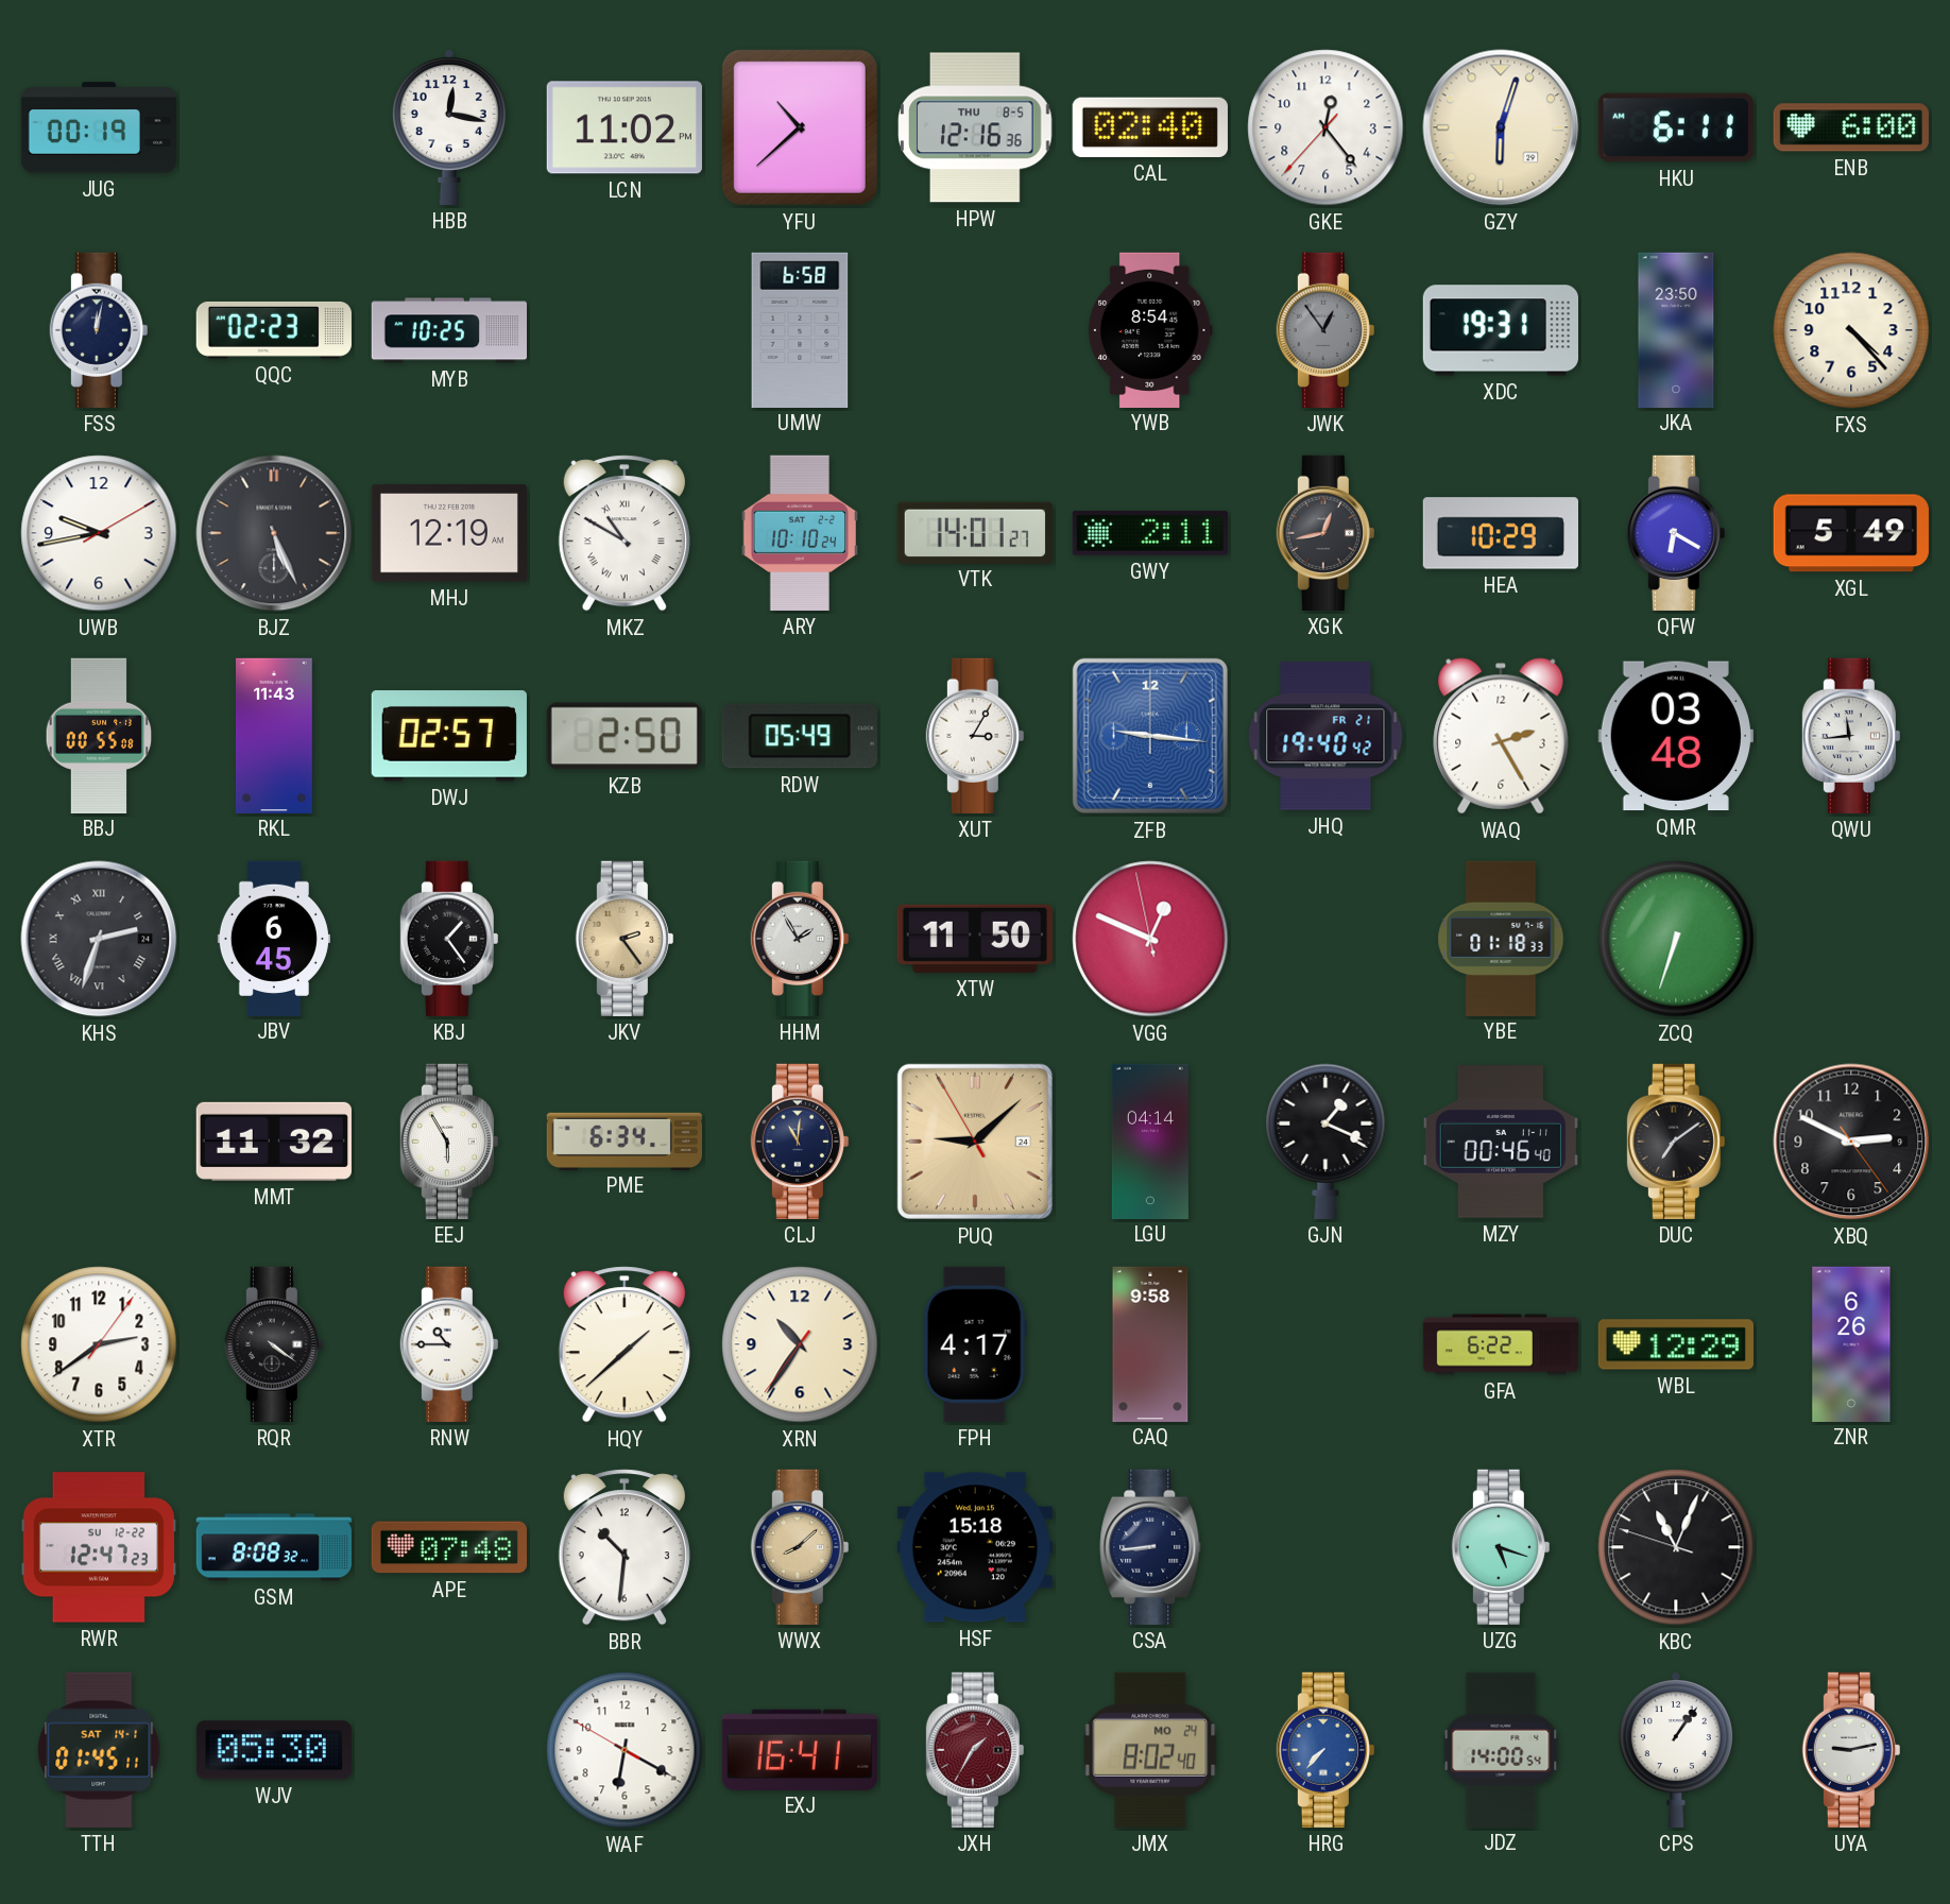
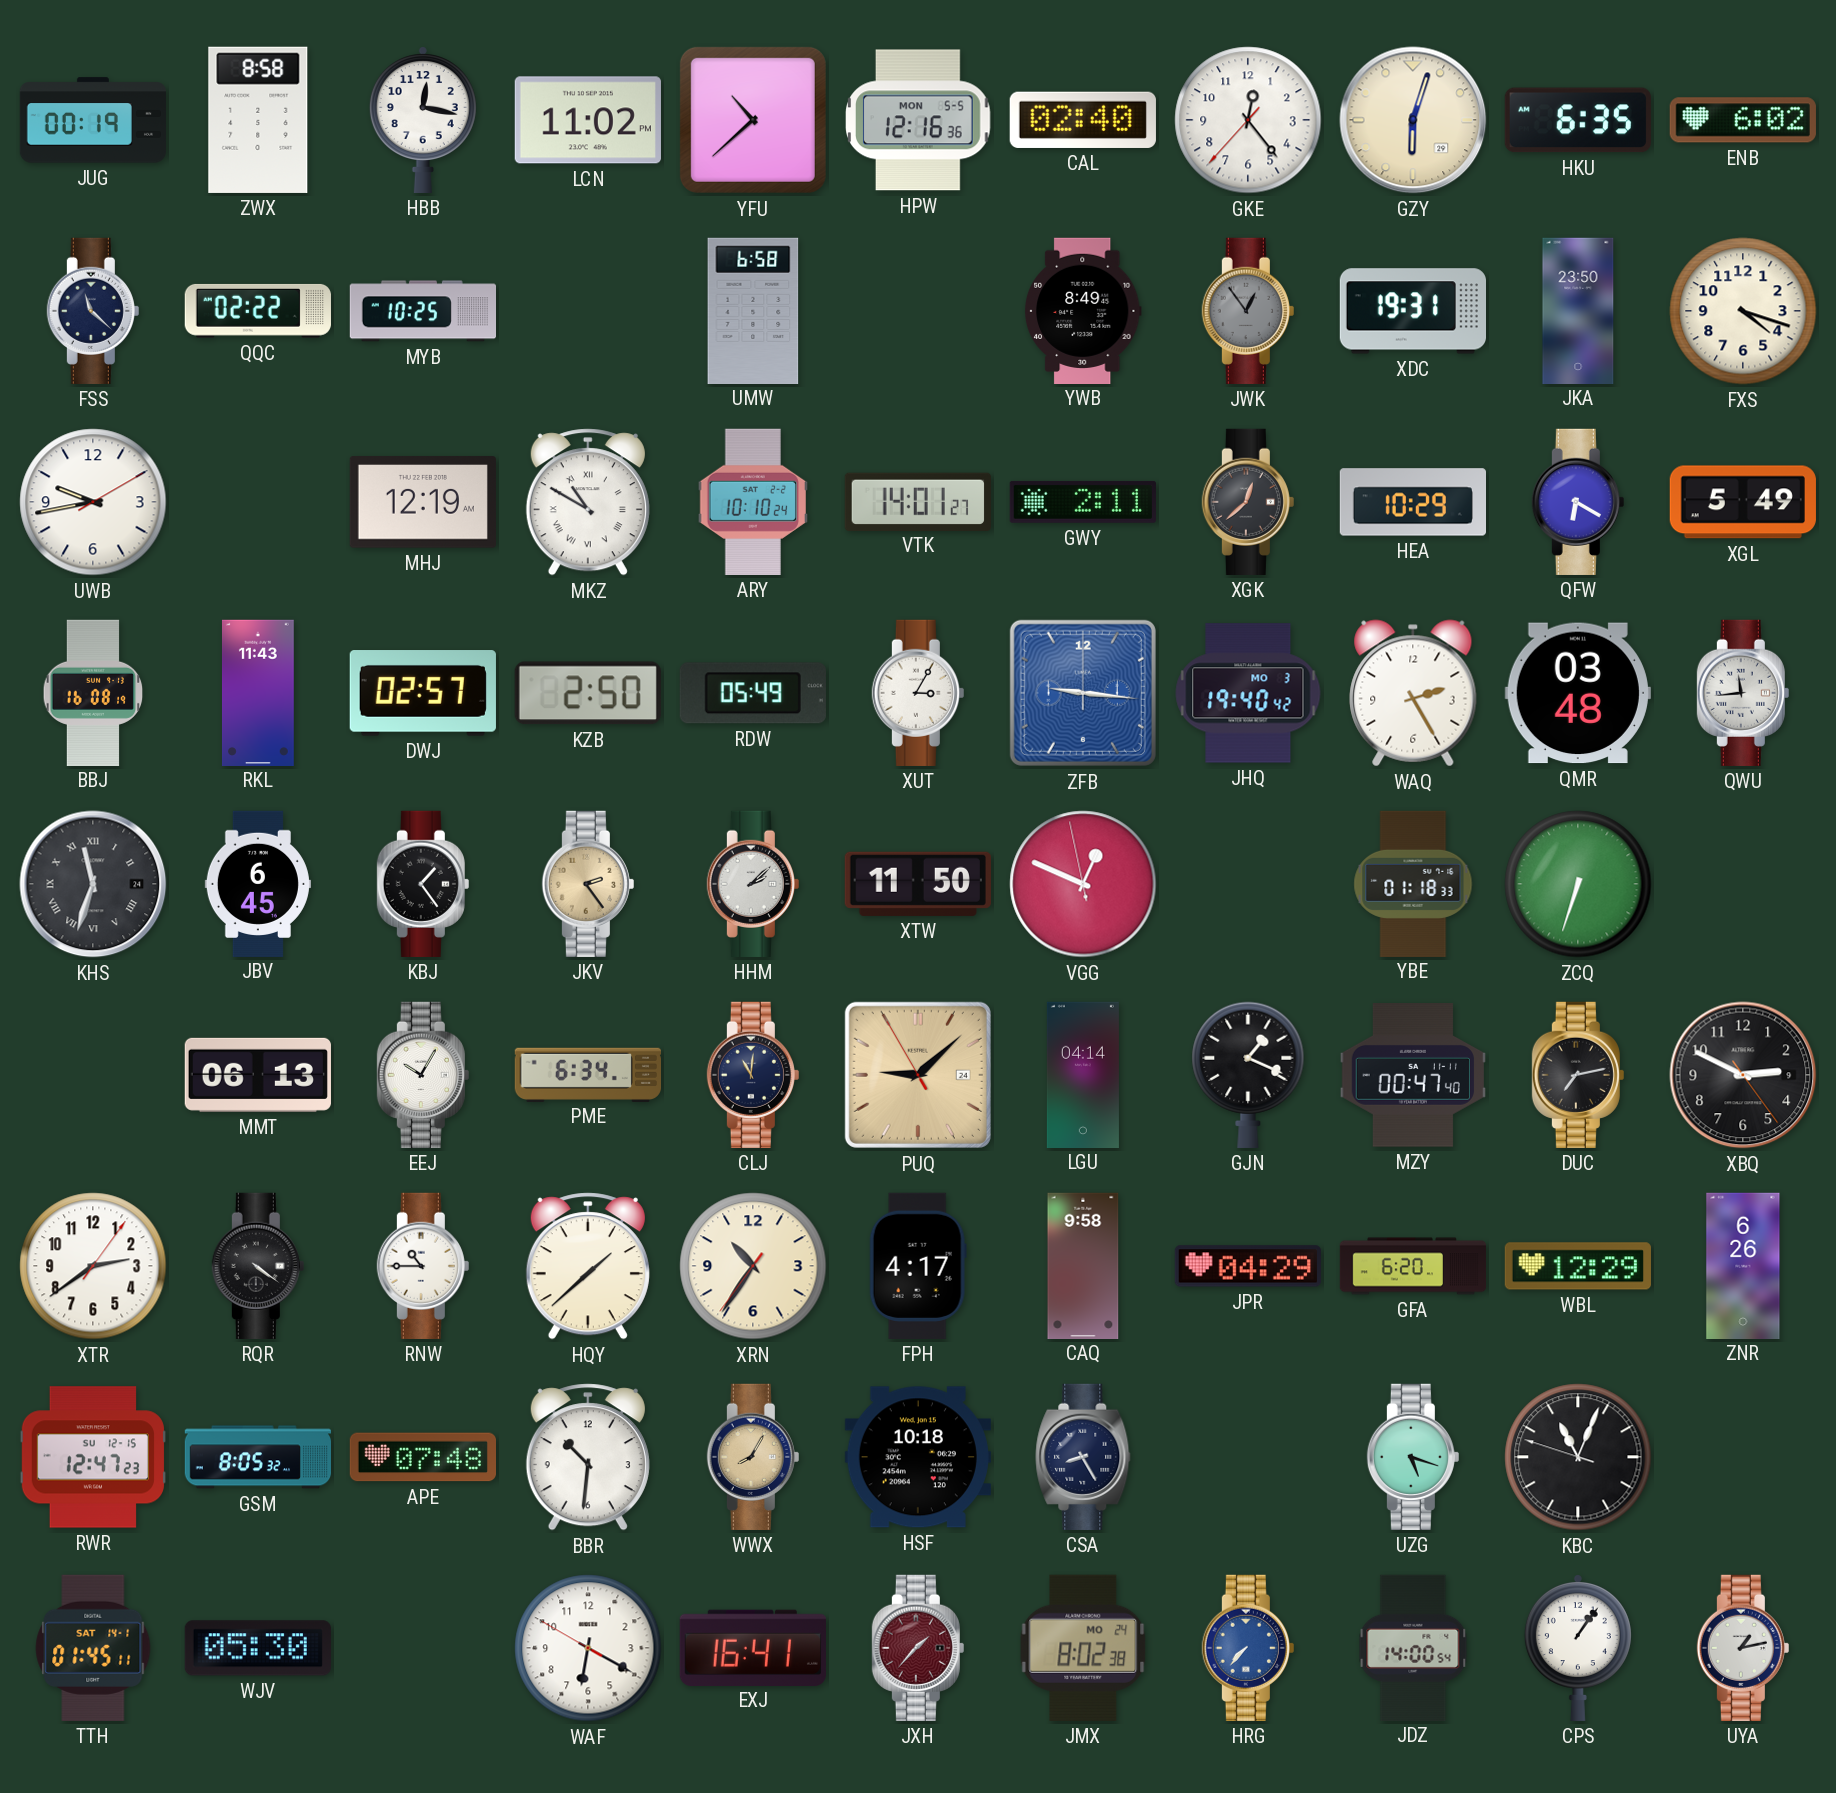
ZWX: none -> 8:58
HPW date: THU 8-5 -> MON 5-5
HKU: 6:11 -> 6:35
ENB: 6:00 -> 6:02
FSS: 12:02 -> 11:22
QQC: 02:23 -> 02:22
YWB: 8:54 -> 8:49
FXS: 4:23 -> 4:18
BJZ: 5:26 -> none
XGK: 12:43 -> 12:38
BBJ: 00:55 -> 16:08
JHQ date: FR 21 -> MO 3
KHS: 2:33 -> 11:33
HHM: 1:55 -> 2:08
MMT: 11:32 -> 06:13
EEJ: 5:55 -> 10:05
MZY: 00:46 -> 00:47
DUC: 7:09 -> 7:13
JPR: none -> 04:29
GFA: 6:22 -> 6:20
RWR date: SU 12-22 -> SU 12-15
GSM: 8:08 -> 8:05
WWX: 8:08 -> 8:05
HSF: 15:18 -> 10:18
CSA: 8:44 -> 8:25
JXH: 1:35 -> 1:37
JMX: 8:02:40 -> 8:02:38
UYA: 9:13 -> 1:13
